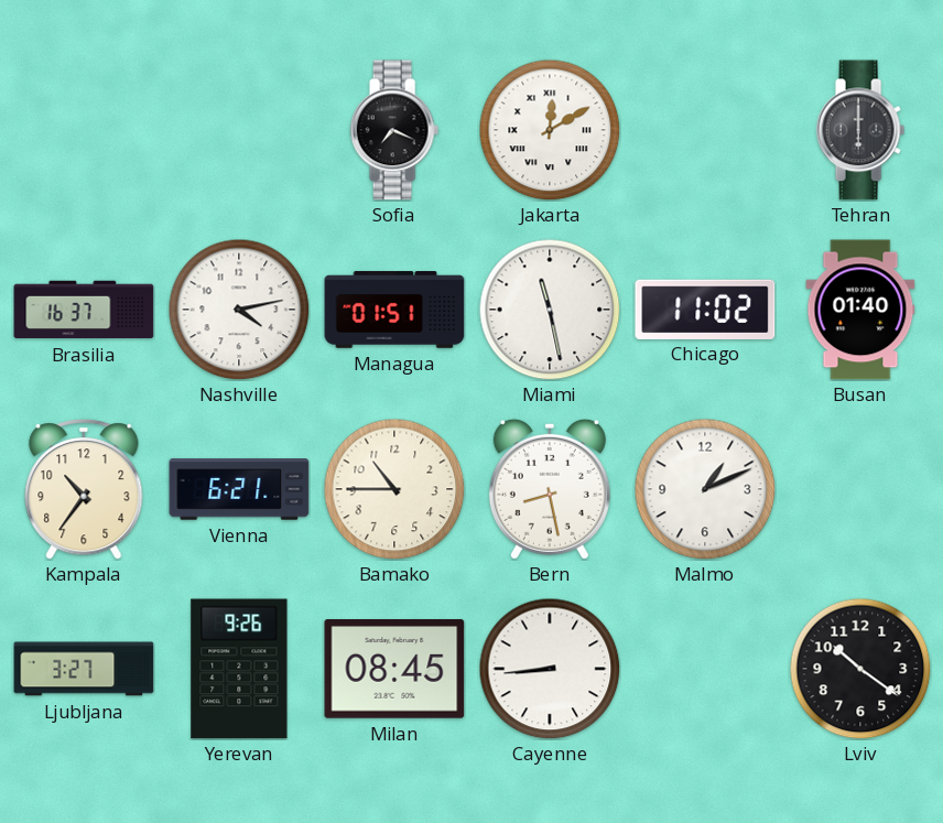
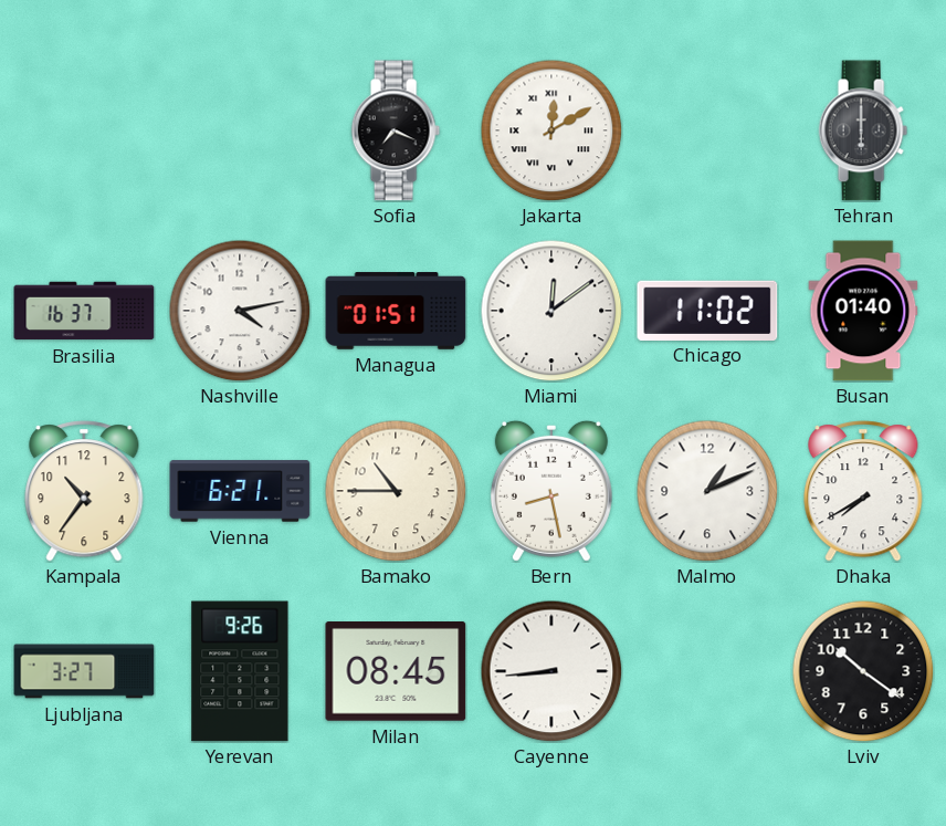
Miami: 11:28 -> 12:09
Dhaka: none -> 7:40
